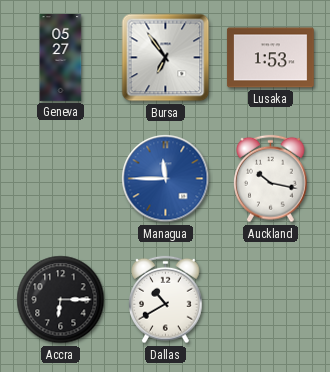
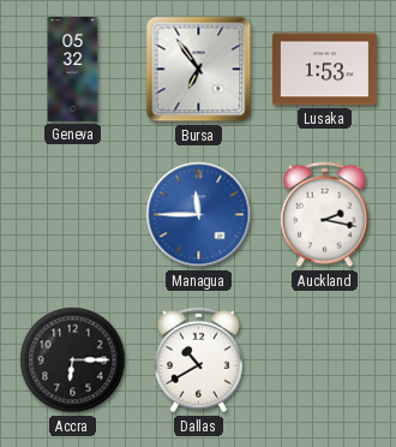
Geneva: 05:27 -> 05:32
Auckland: 10:17 -> 2:17
